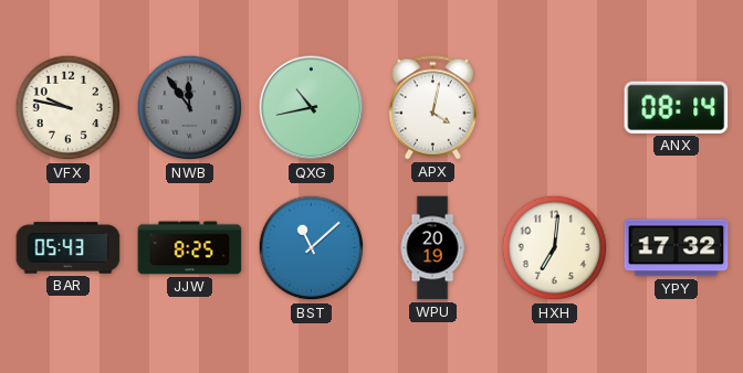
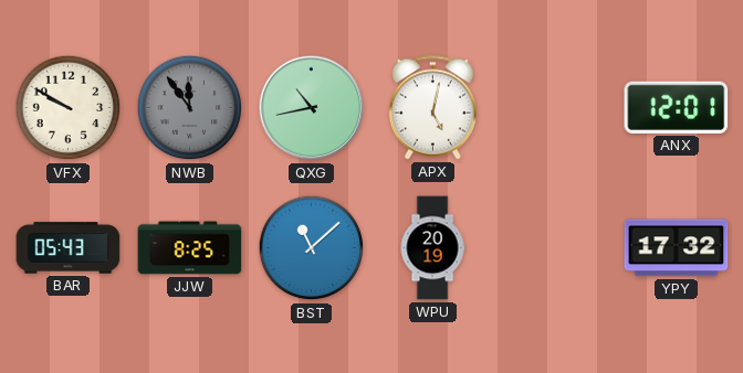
VFX: 9:47 -> 9:50
APX: 4:02 -> 5:02
ANX: 08:14 -> 12:01
HXH: 7:01 -> none
